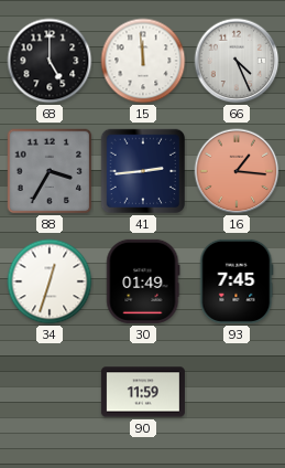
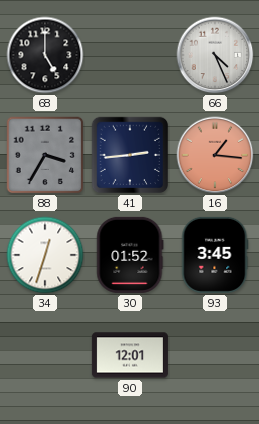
15: 11:59 -> none
30: 01:49 -> 01:52
93: 7:45 -> 3:45
90: 11:59 -> 12:01
